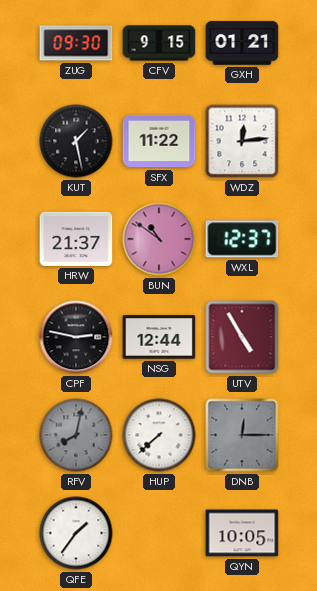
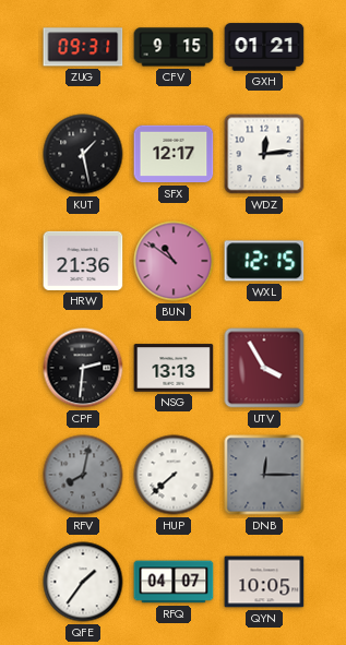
ZUG: 09:30 -> 09:31
SFX: 11:22 -> 12:17
HRW: 21:37 -> 21:36
WXL: 12:37 -> 12:15
CPF: 2:47 -> 2:31
NSG: 12:44 -> 13:13
UTV: 4:55 -> 3:55
RFQ: none -> 04:07
